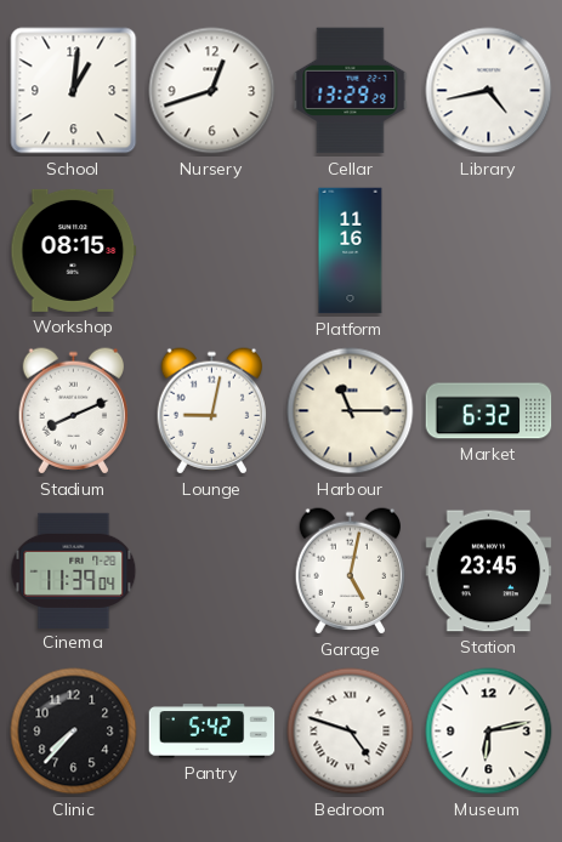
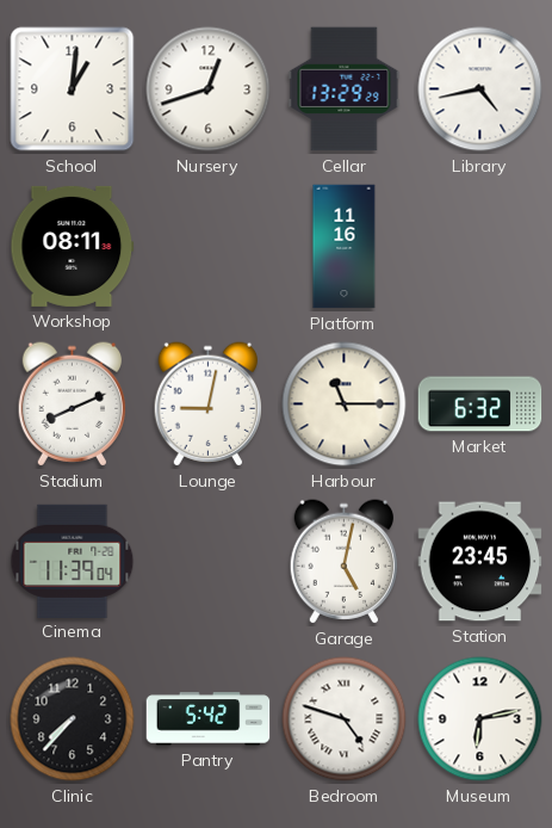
Workshop: 08:15 -> 08:11
